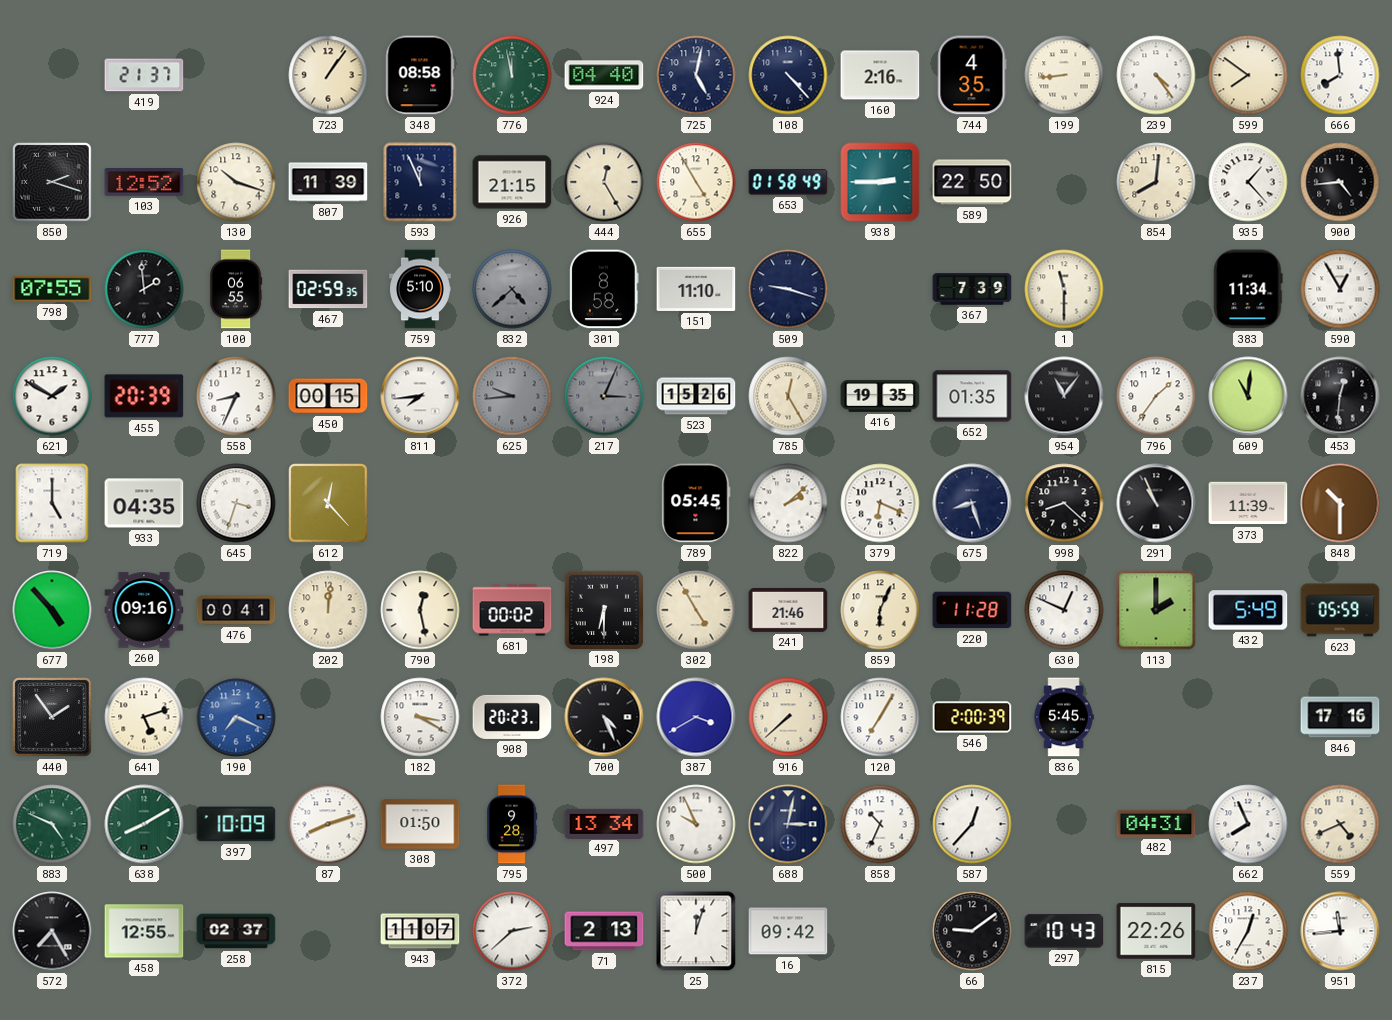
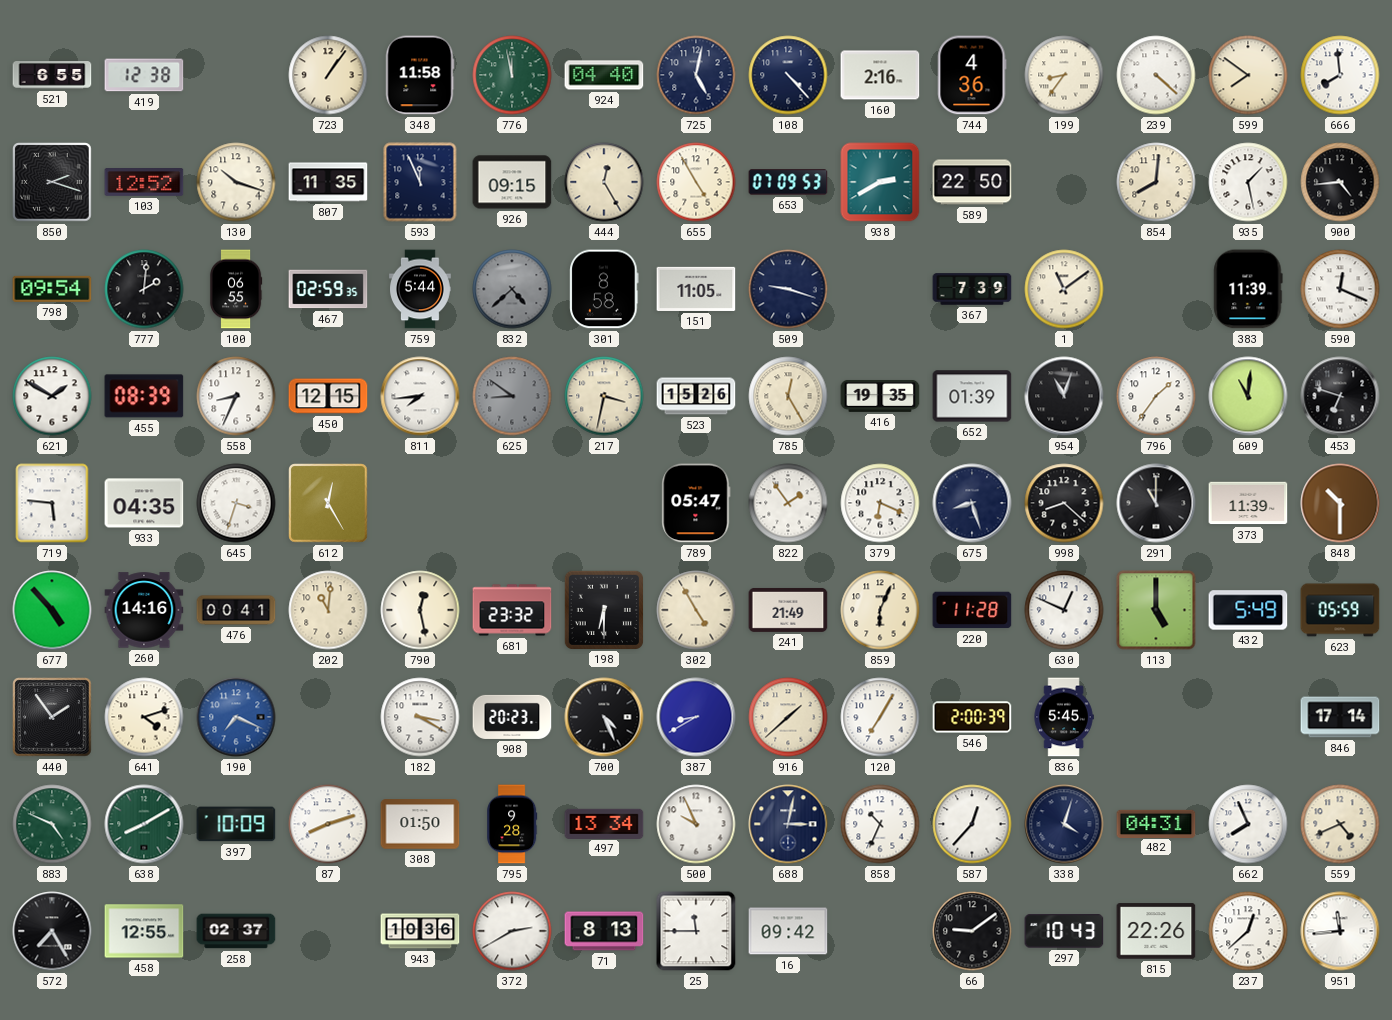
521: none -> 6:55
419: 21:37 -> 12:38
348: 08:58 -> 11:58
744: 4:35 -> 4:36
199: 8:44 -> 8:36
239: 4:24 -> 4:22
807: 11:39 -> 11:35
926: 21:15 -> 09:15
653: 01:58 -> 07:09
938: 2:45 -> 2:40
935: 1:23 -> 1:28
798: 07:55 -> 09:54
777: 1:59 -> 2:01
759: 5:10 -> 5:44
151: 11:10 -> 11:05
1: 11:30 -> 11:09
383: 11:34 -> 11:39
590: 12:55 -> 12:19
455: 20:39 -> 08:39
450: 00:15 -> 12:15
625: 9:44 -> 8:51
217: 3:04 -> 3:32
217 dial: grey -> cream
652: 01:35 -> 01:39
954: 11:06 -> 11:03
453: 12:31 -> 6:48
719: 5:00 -> 5:46
612: 12:23 -> 12:25
789: 05:45 -> 05:47
822: 2:08 -> 1:54
291: 10:56 -> 11:00
260: 09:16 -> 14:16
202: 12:01 -> 11:01
681: 00:02 -> 23:32
241: 21:46 -> 21:49
113: 2:00 -> 5:00
641: 5:12 -> 4:12
387: 3:40 -> 8:40
916: 7:38 -> 1:38
846: 17:16 -> 17:14
338: none -> 4:03
943: 11:07 -> 10:36
372: 2:38 -> 2:40
71: 2:13 -> 8:13
25: 12:03 -> 11:45
237: 12:35 -> 12:38
